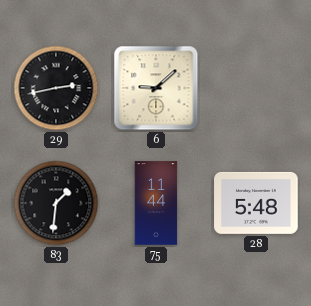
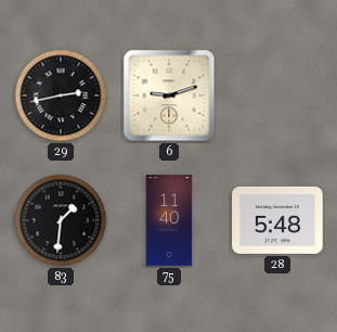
6: 9:08 -> 9:12
75: 11:44 -> 11:40
